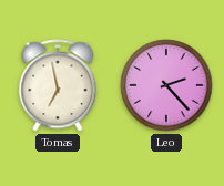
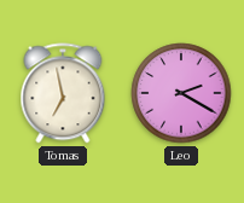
Leo: 2:23 -> 2:20
